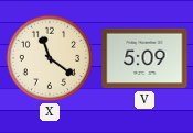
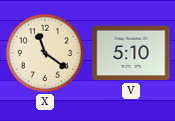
V: 5:09 -> 5:10
